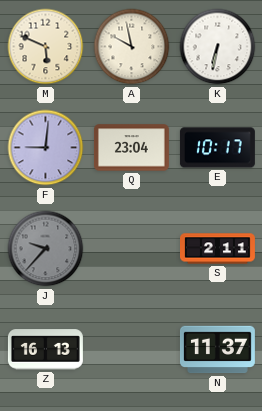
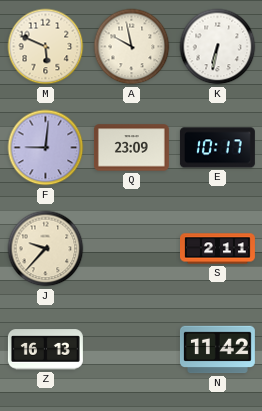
Q: 23:04 -> 23:09
J dial: grey -> cream
N: 11:37 -> 11:42
